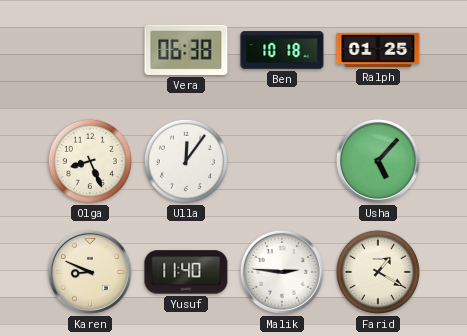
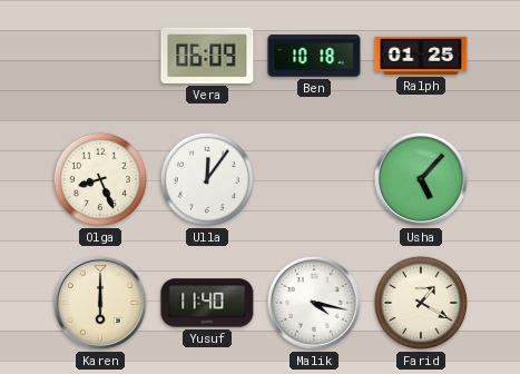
Vera: 06:38 -> 06:09
Karen: 8:49 -> 6:00
Malik: 2:46 -> 4:17
